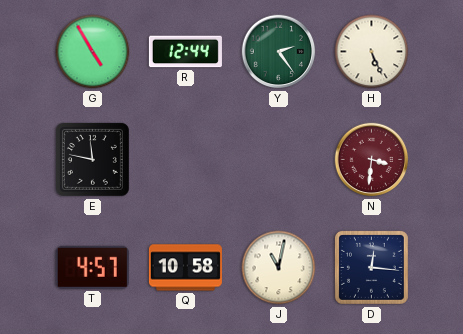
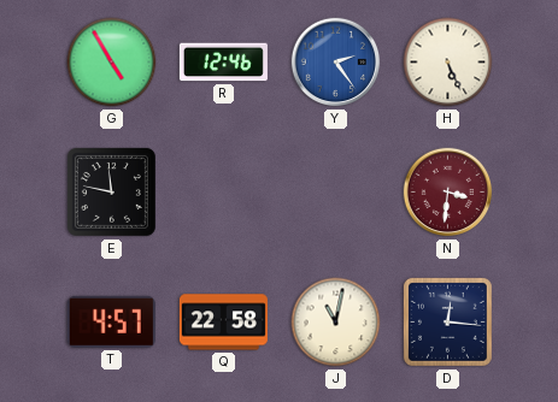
R: 12:44 -> 12:46
Y dial: green -> blue
Q: 10:58 -> 22:58
